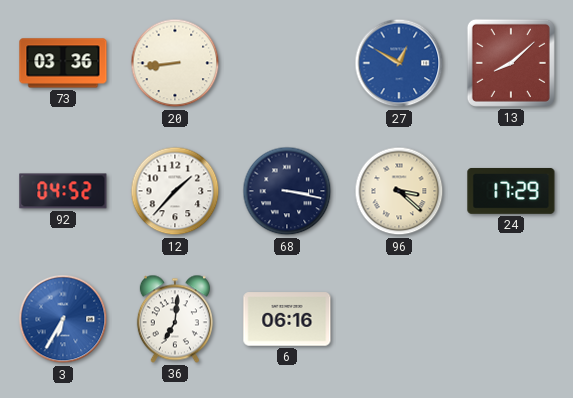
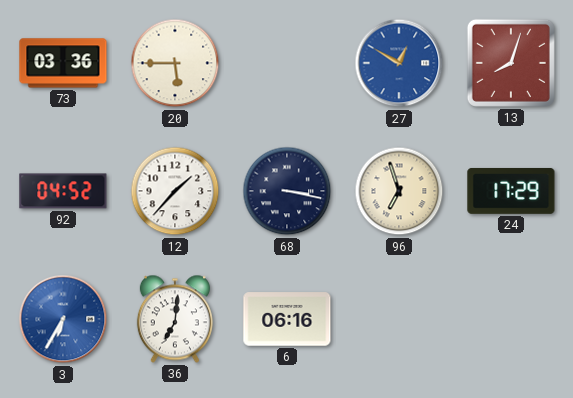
20: 8:44 -> 5:45
13: 8:08 -> 8:03
96: 3:22 -> 6:57
